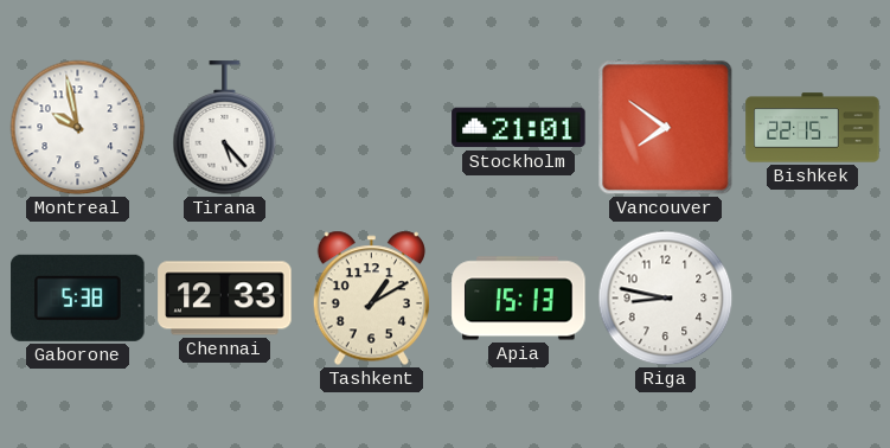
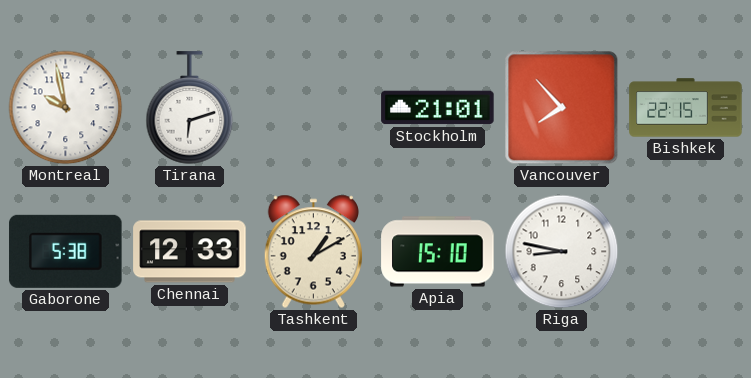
Tirana: 5:23 -> 6:12
Vancouver: 7:51 -> 7:53
Apia: 15:13 -> 15:10
